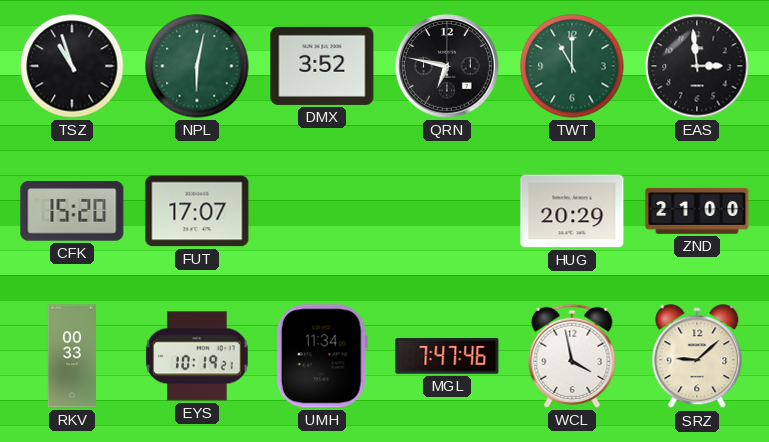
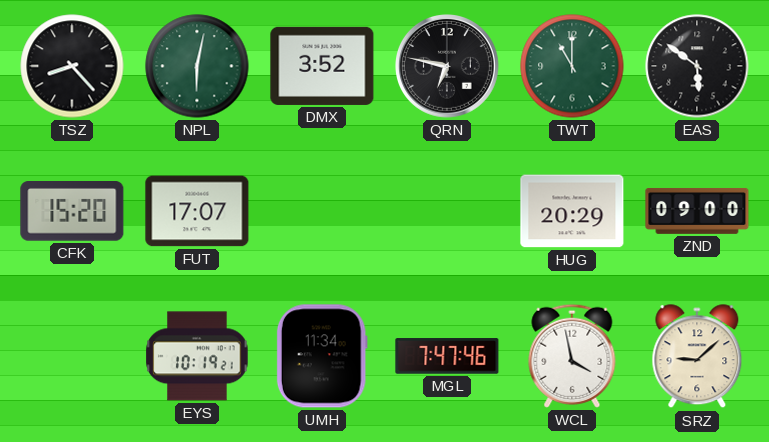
TSZ: 10:57 -> 8:23
EAS: 2:59 -> 5:51
ZND: 21:00 -> 09:00
RKV: 00:33 -> none
